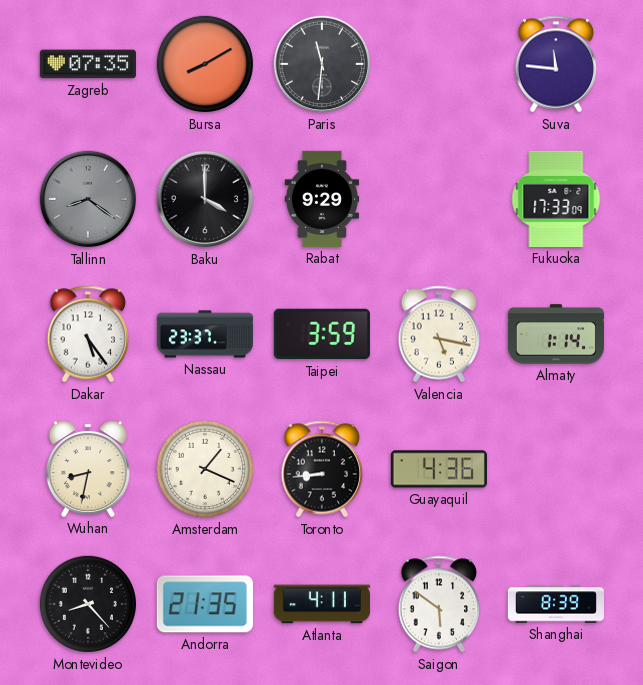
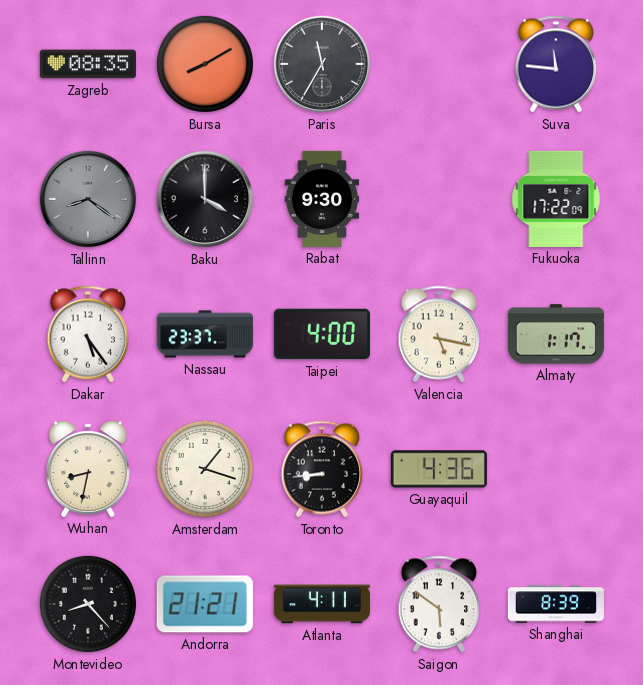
Zagreb: 07:35 -> 08:35
Paris: 11:31 -> 11:35
Rabat: 9:29 -> 9:30
Fukuoka: 17:33 -> 17:22
Taipei: 3:59 -> 4:00
Almaty: 1:14 -> 1:17
Amsterdam: 1:19 -> 1:18
Andorra: 21:35 -> 21:21
